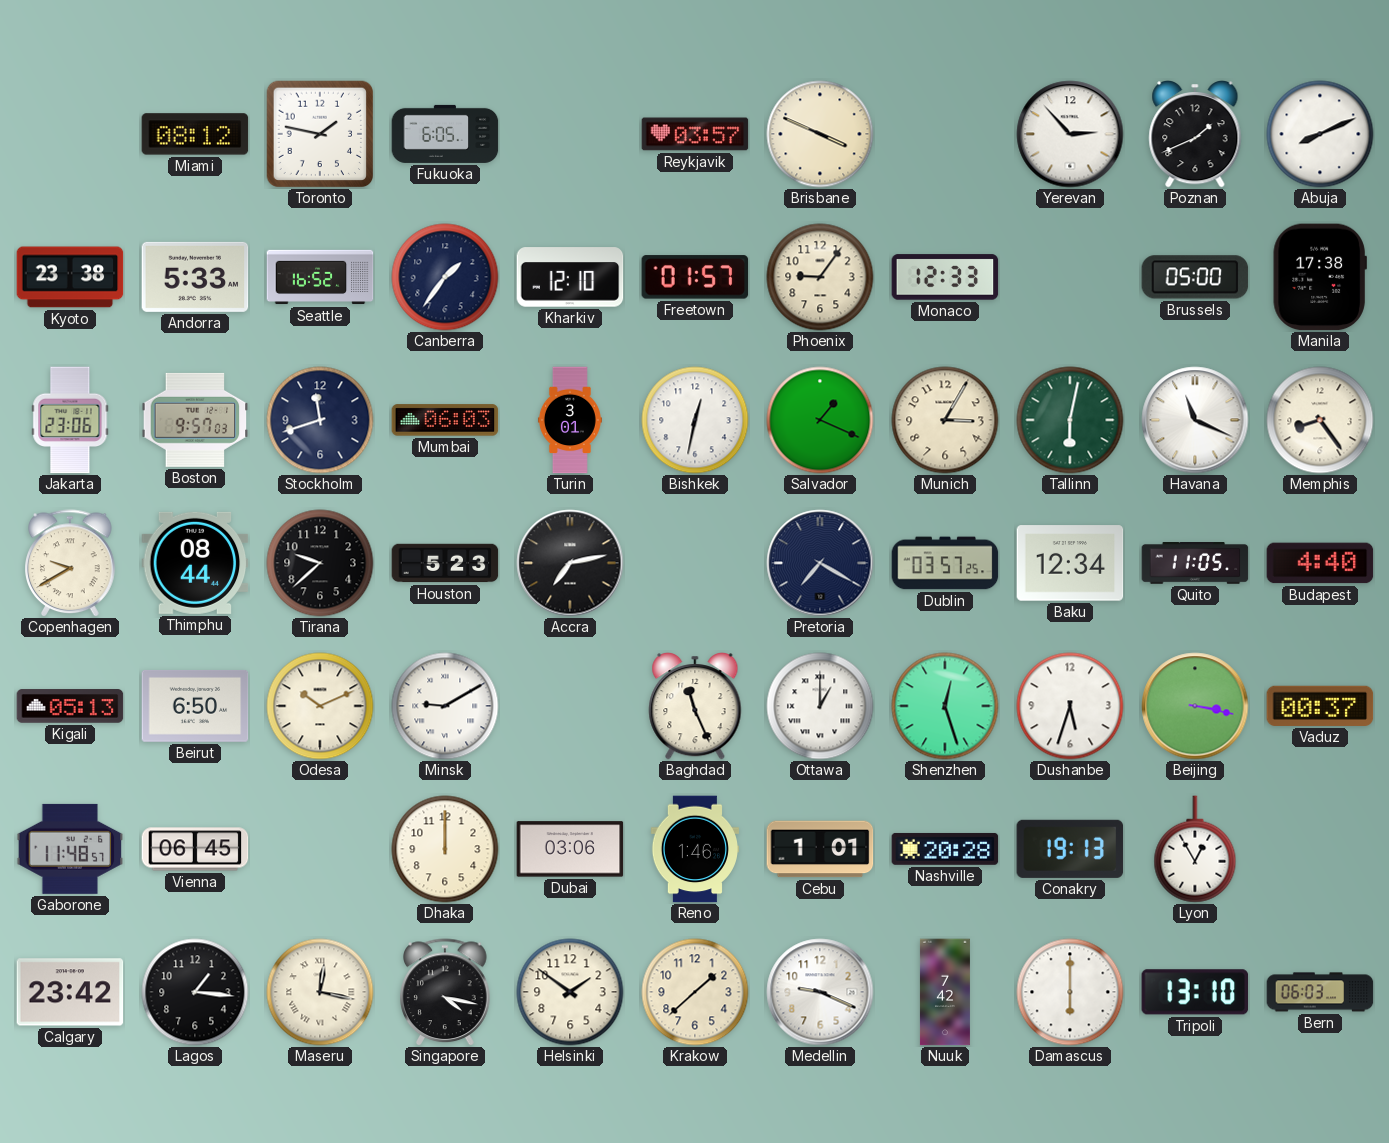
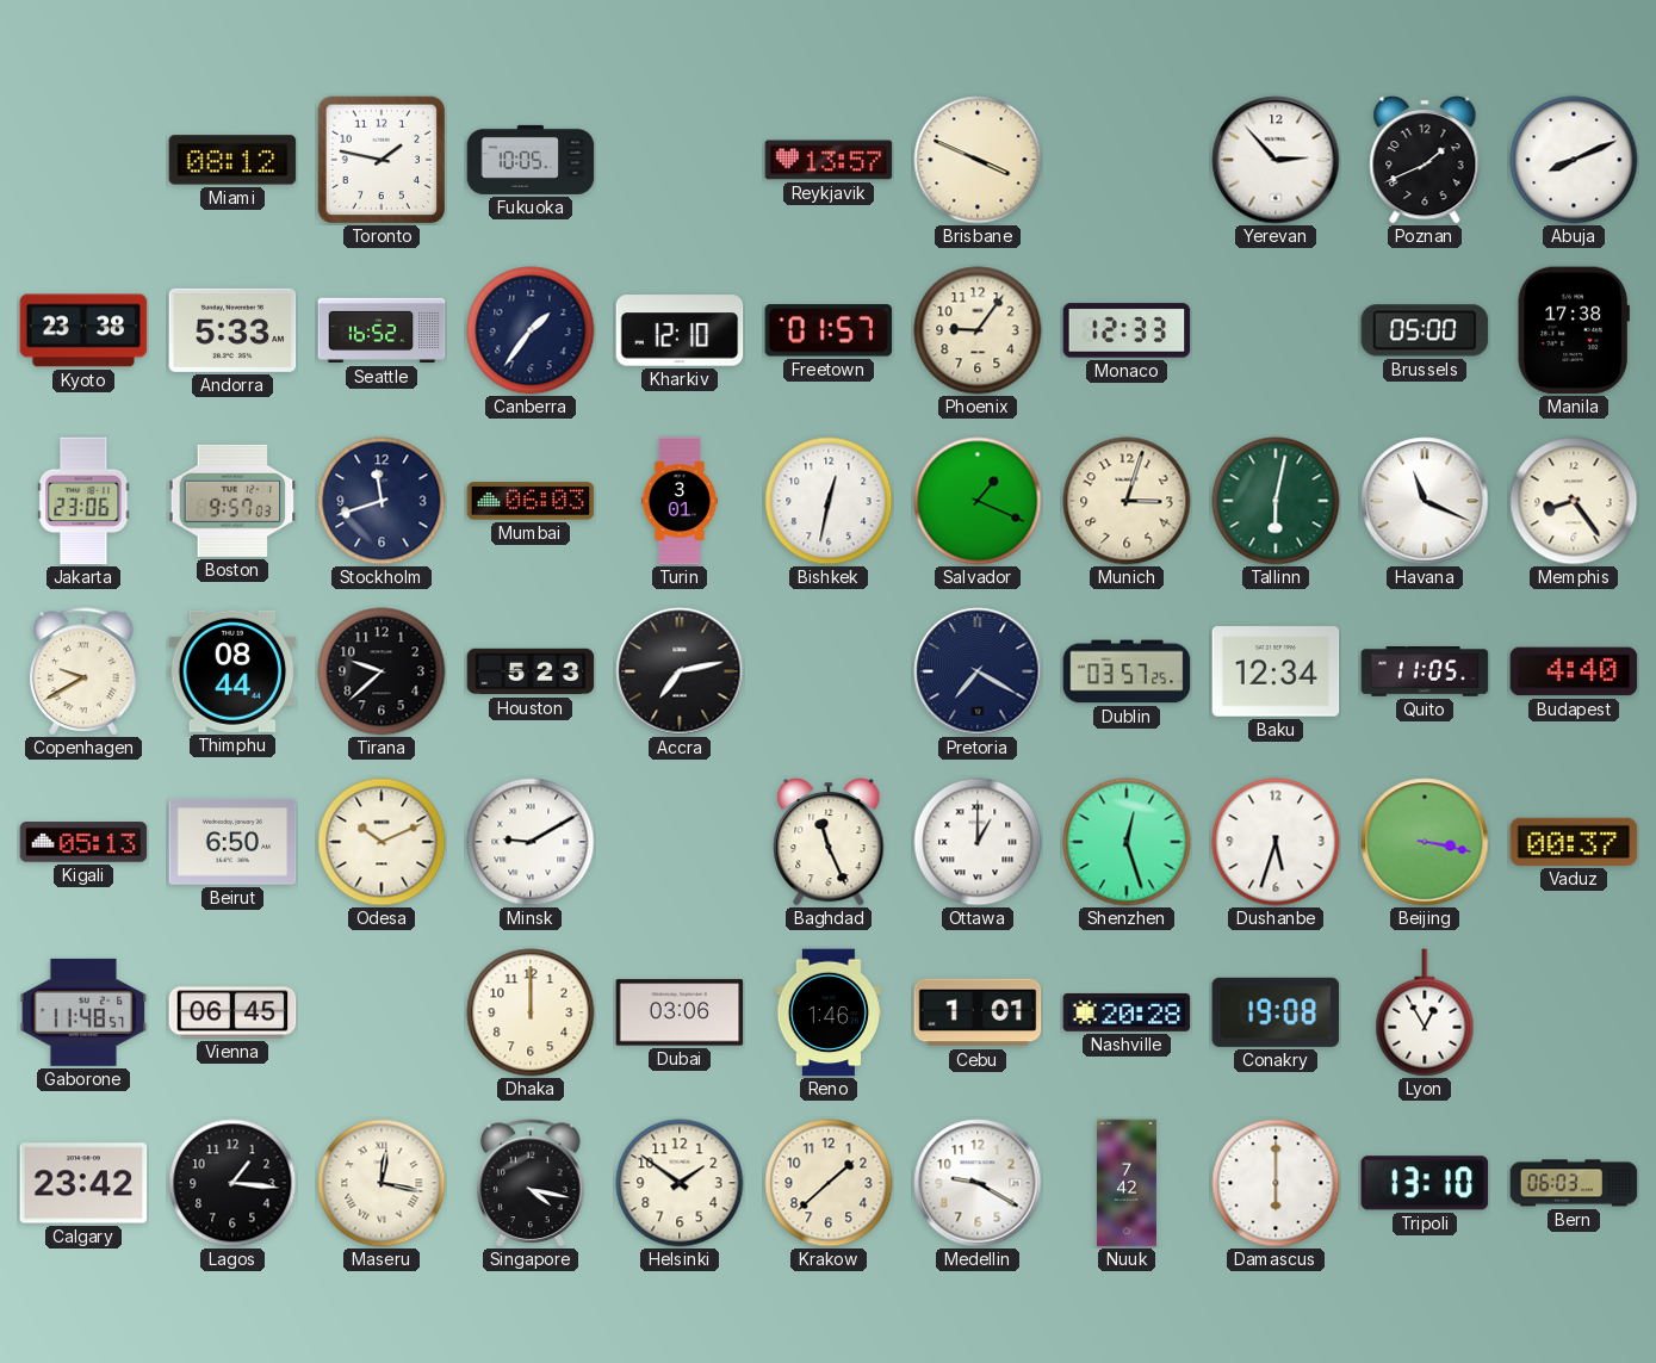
Fukuoka: 6:05 -> 10:05
Reykjavik: 03:57 -> 13:57
Munich: 3:05 -> 3:03
Conakry: 19:13 -> 19:08
Medellin: 9:19 -> 9:20
